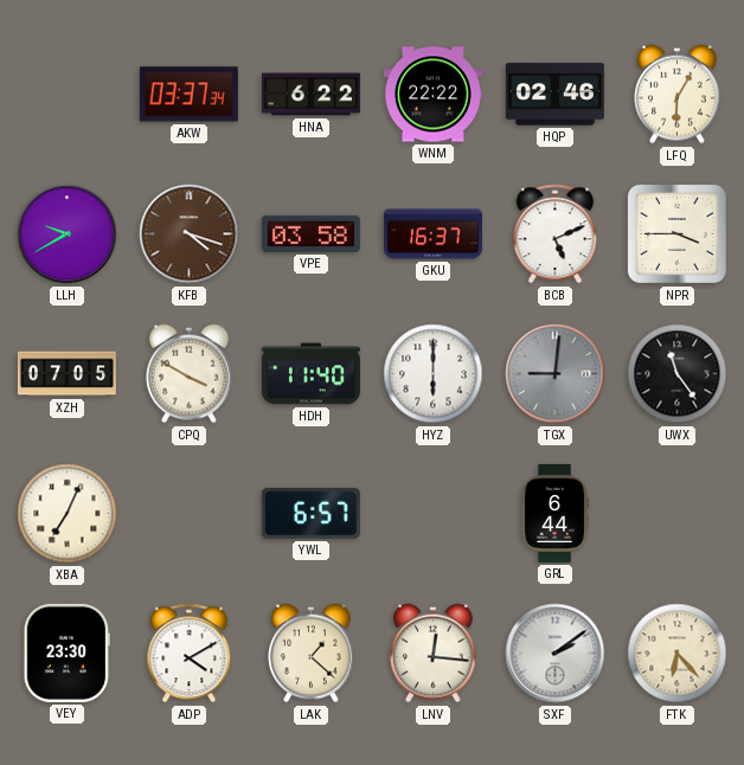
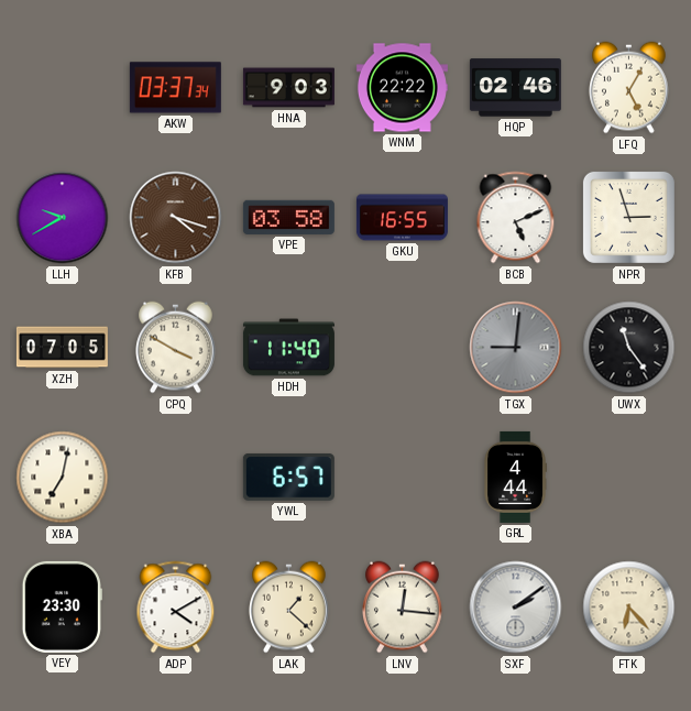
HNA: 6:22 -> 9:03
LFQ: 6:05 -> 5:05
GKU: 16:37 -> 16:55
NPR: 3:45 -> 2:57
HYZ: 6:00 -> none
XBA: 7:04 -> 7:02
GRL: 6:44 -> 4:44
